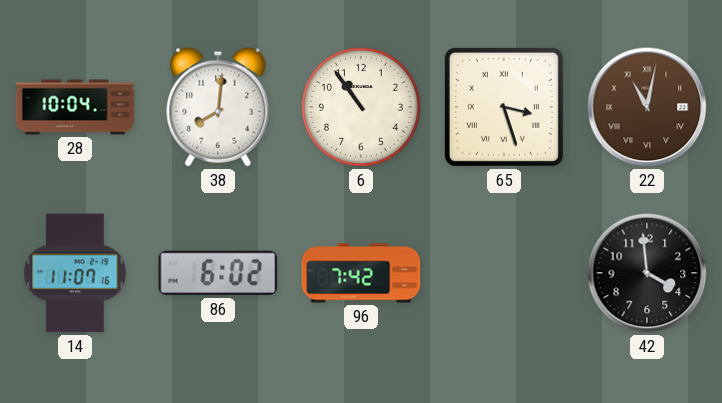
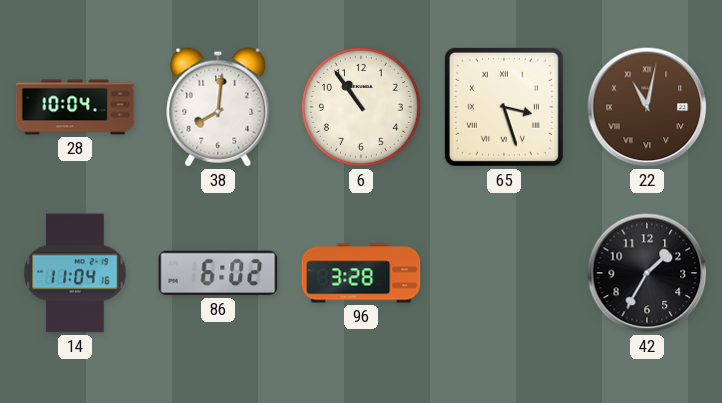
14: 11:07 -> 11:04
96: 7:42 -> 3:28
42: 3:59 -> 1:35
